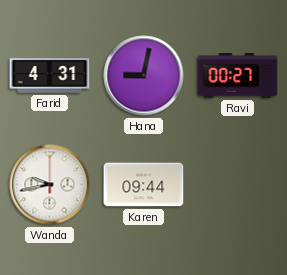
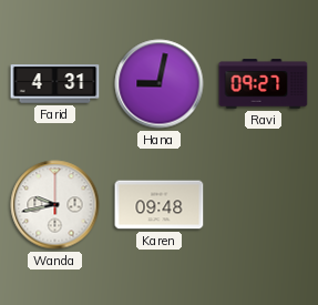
Ravi: 00:27 -> 09:27
Karen: 09:44 -> 09:48
